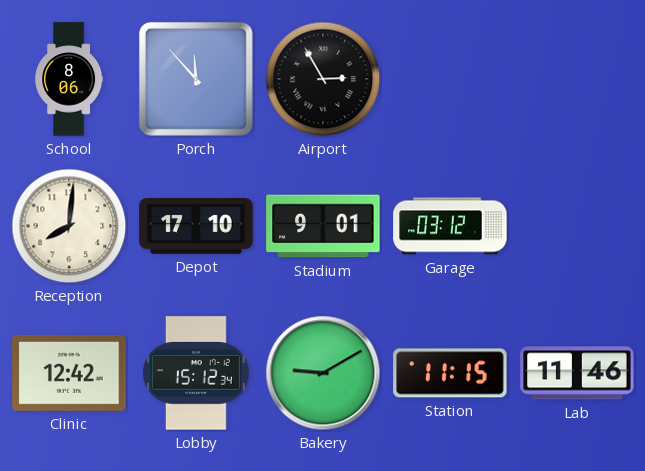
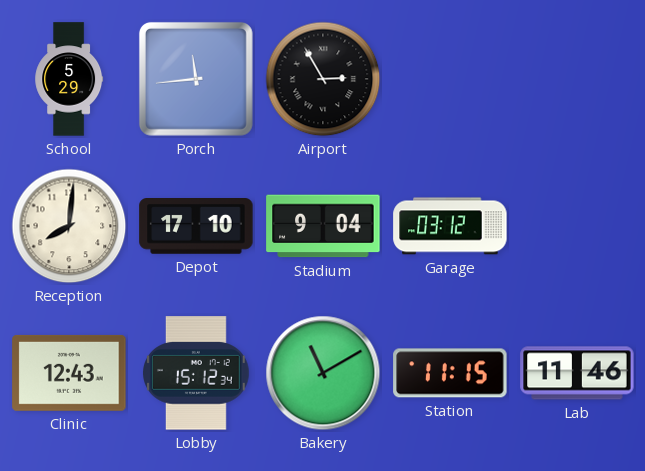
School: 8:06 -> 5:29
Porch: 11:53 -> 11:44
Stadium: 9:01 -> 9:04
Clinic: 12:42 -> 12:43
Bakery: 9:10 -> 11:10
